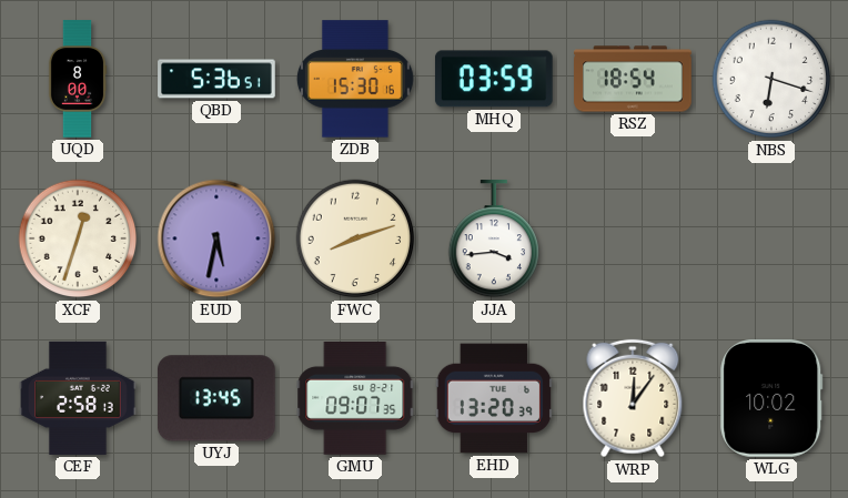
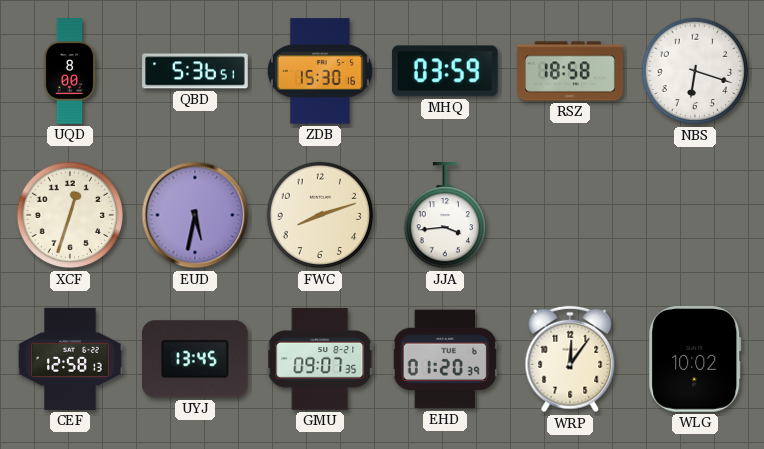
RSZ: 18:54 -> 18:58
CEF: 2:58 -> 12:58
EHD: 13:20 -> 01:20
